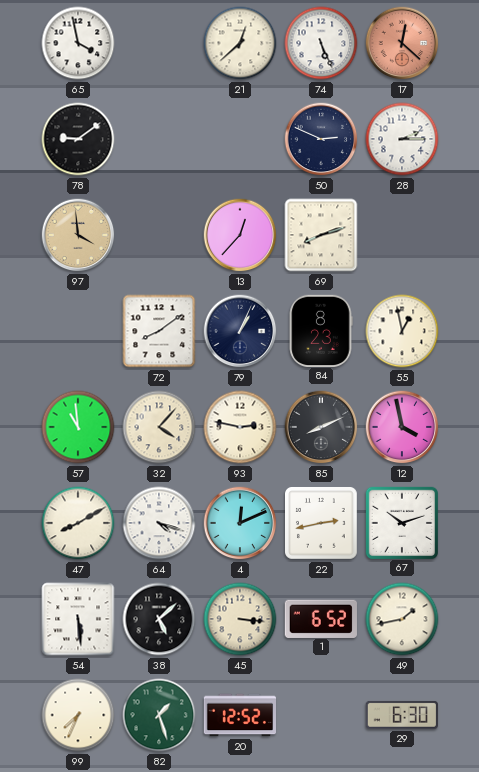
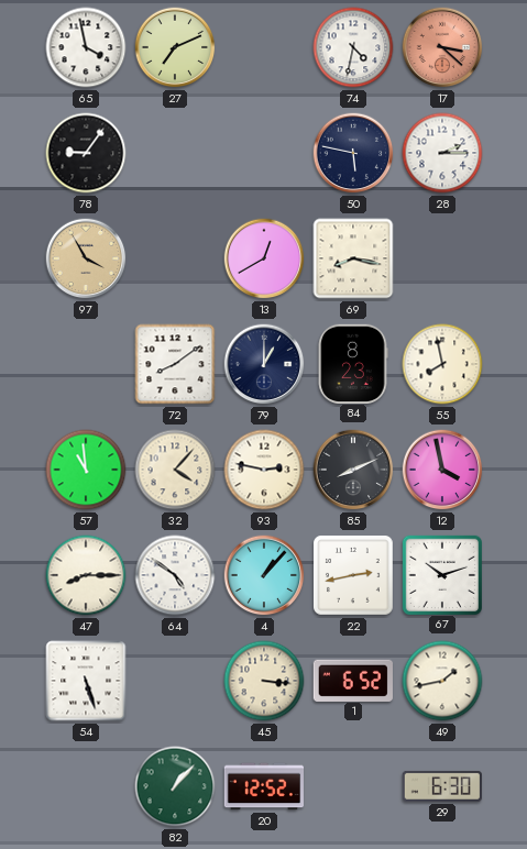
27: none -> 7:11
21: 12:38 -> none
74: 5:26 -> 4:32
17: 12:22 -> 3:22
78: 9:09 -> 9:06
50: 2:49 -> 5:47
97: 3:59 -> 3:55
13: 12:37 -> 12:40
69: 8:12 -> 8:17
79: 1:04 -> 1:00
55: 12:58 -> 7:58
47: 8:10 -> 8:15
64: 4:18 -> 4:51
4: 12:11 -> 1:07
54: 5:29 -> 5:27
38: 5:08 -> none
99: 7:34 -> none
82: 1:27 -> 1:07
